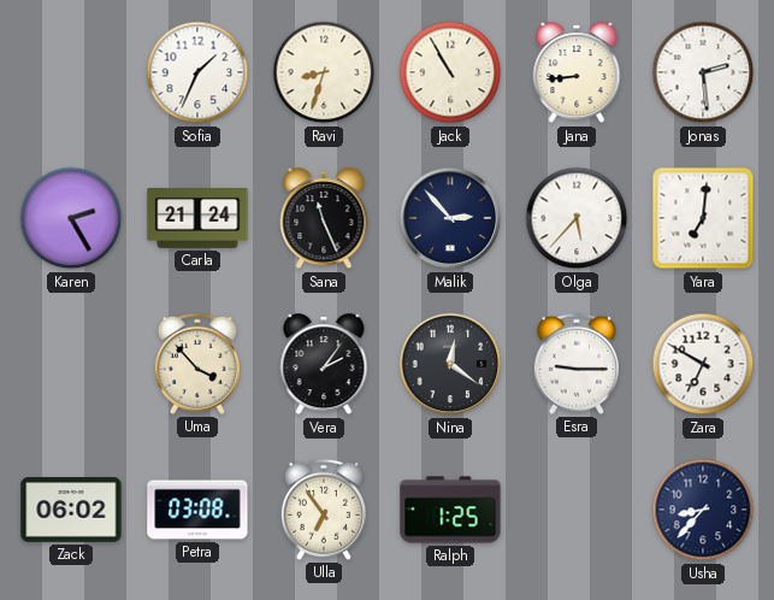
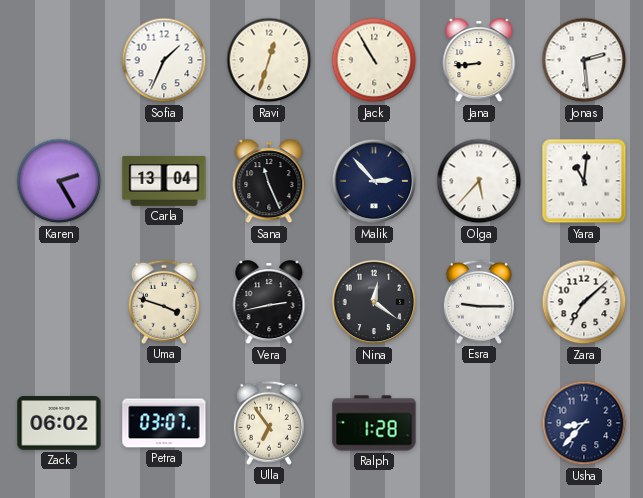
Ravi: 8:33 -> 12:33
Carla: 21:24 -> 13:04
Yara: 7:01 -> 11:01
Uma: 3:53 -> 3:48
Vera: 2:06 -> 2:43
Zara: 6:50 -> 7:08
Petra: 03:08 -> 03:07
Ralph: 1:25 -> 1:28
